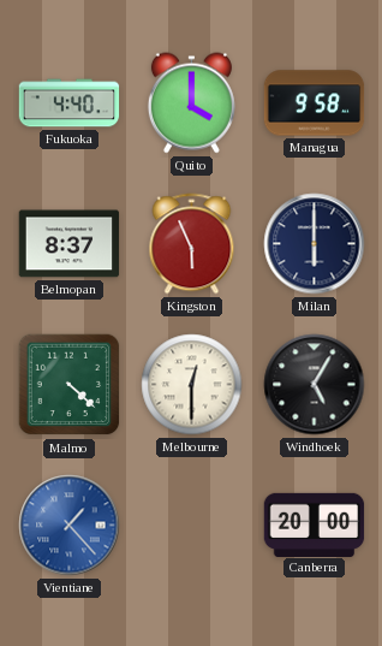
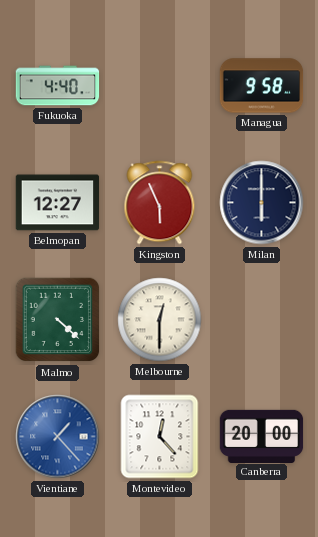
Quito: 4:00 -> none
Belmopan: 8:37 -> 12:27
Windhoek: 5:05 -> none
Montevideo: none -> 12:23
